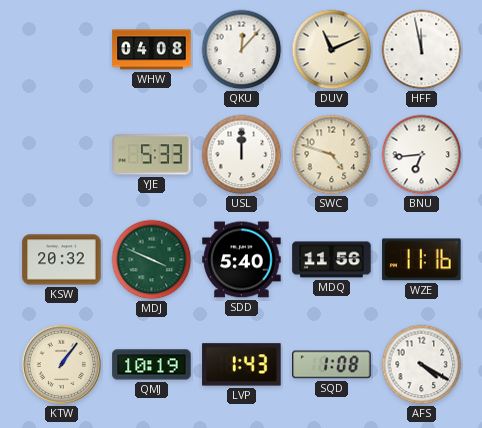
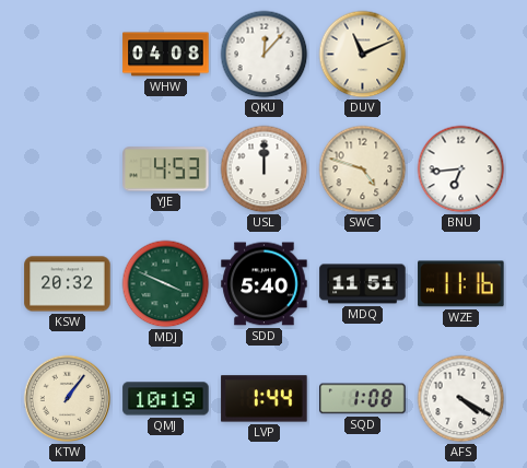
HFF: 11:58 -> none
YJE: 5:33 -> 4:53
MDQ: 11:56 -> 11:51
LVP: 1:43 -> 1:44
